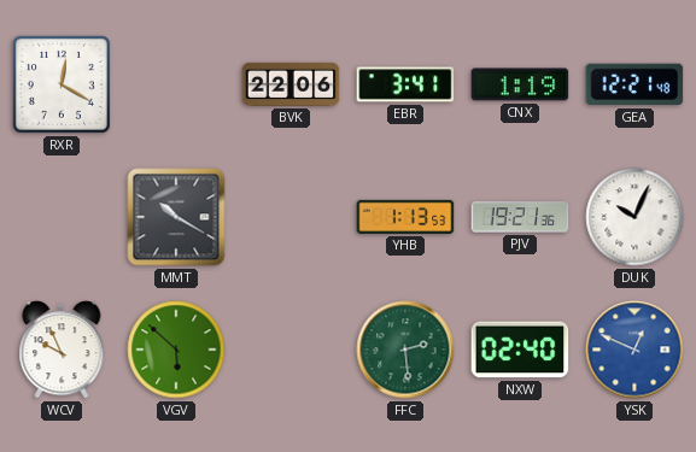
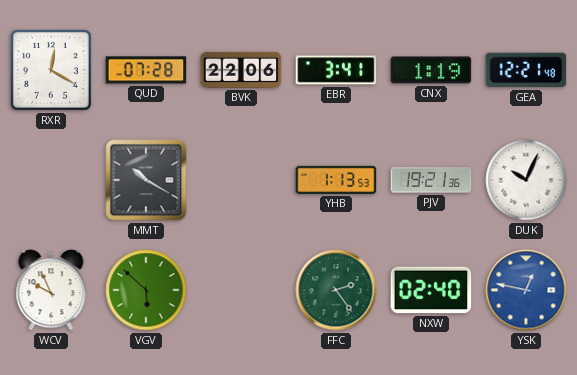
QUD: none -> 07:28
FFC: 2:29 -> 2:24
YSK: 12:49 -> 12:47
